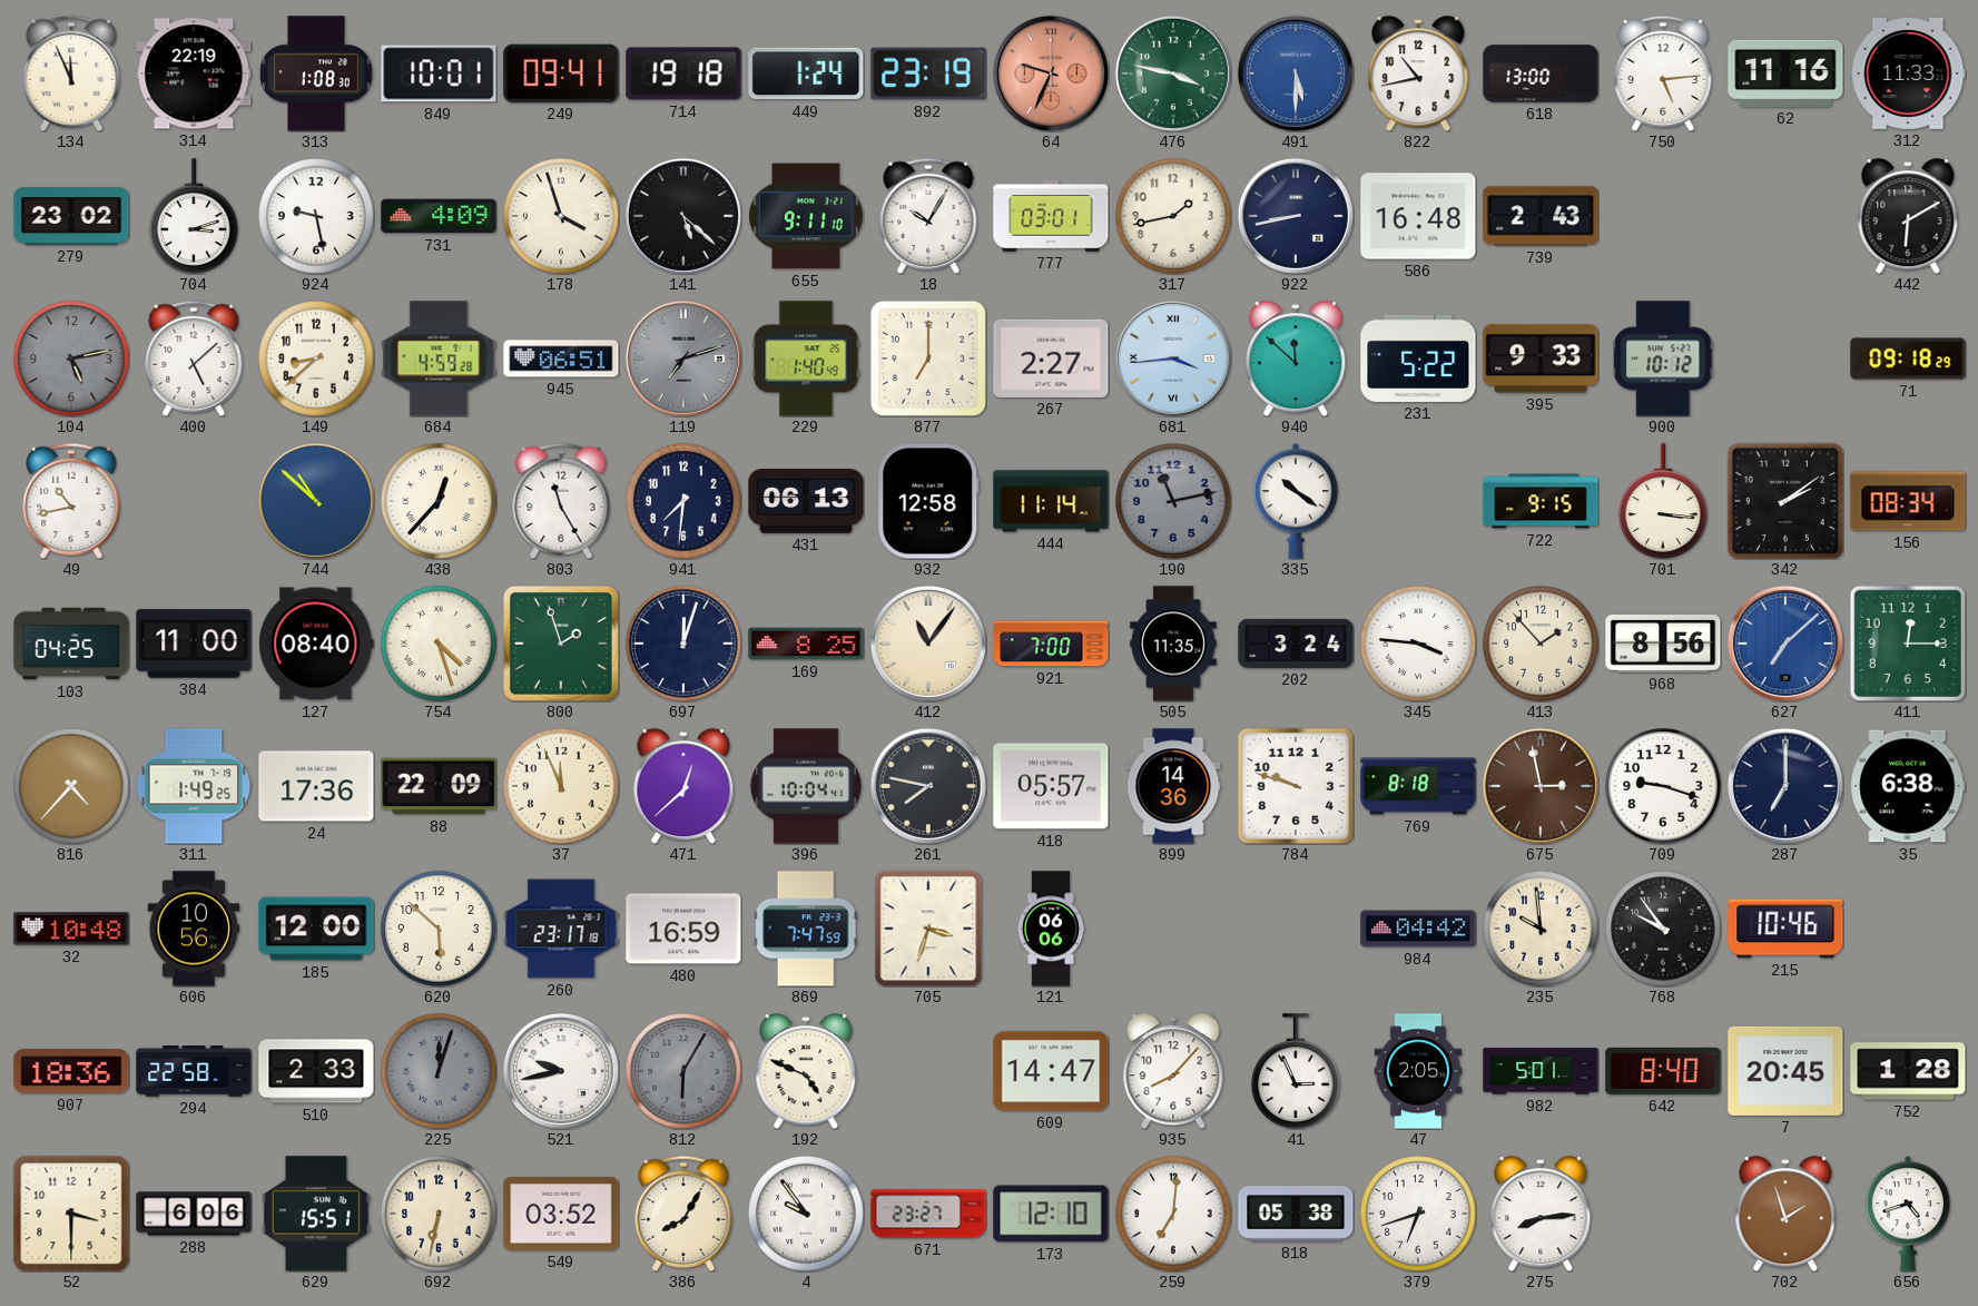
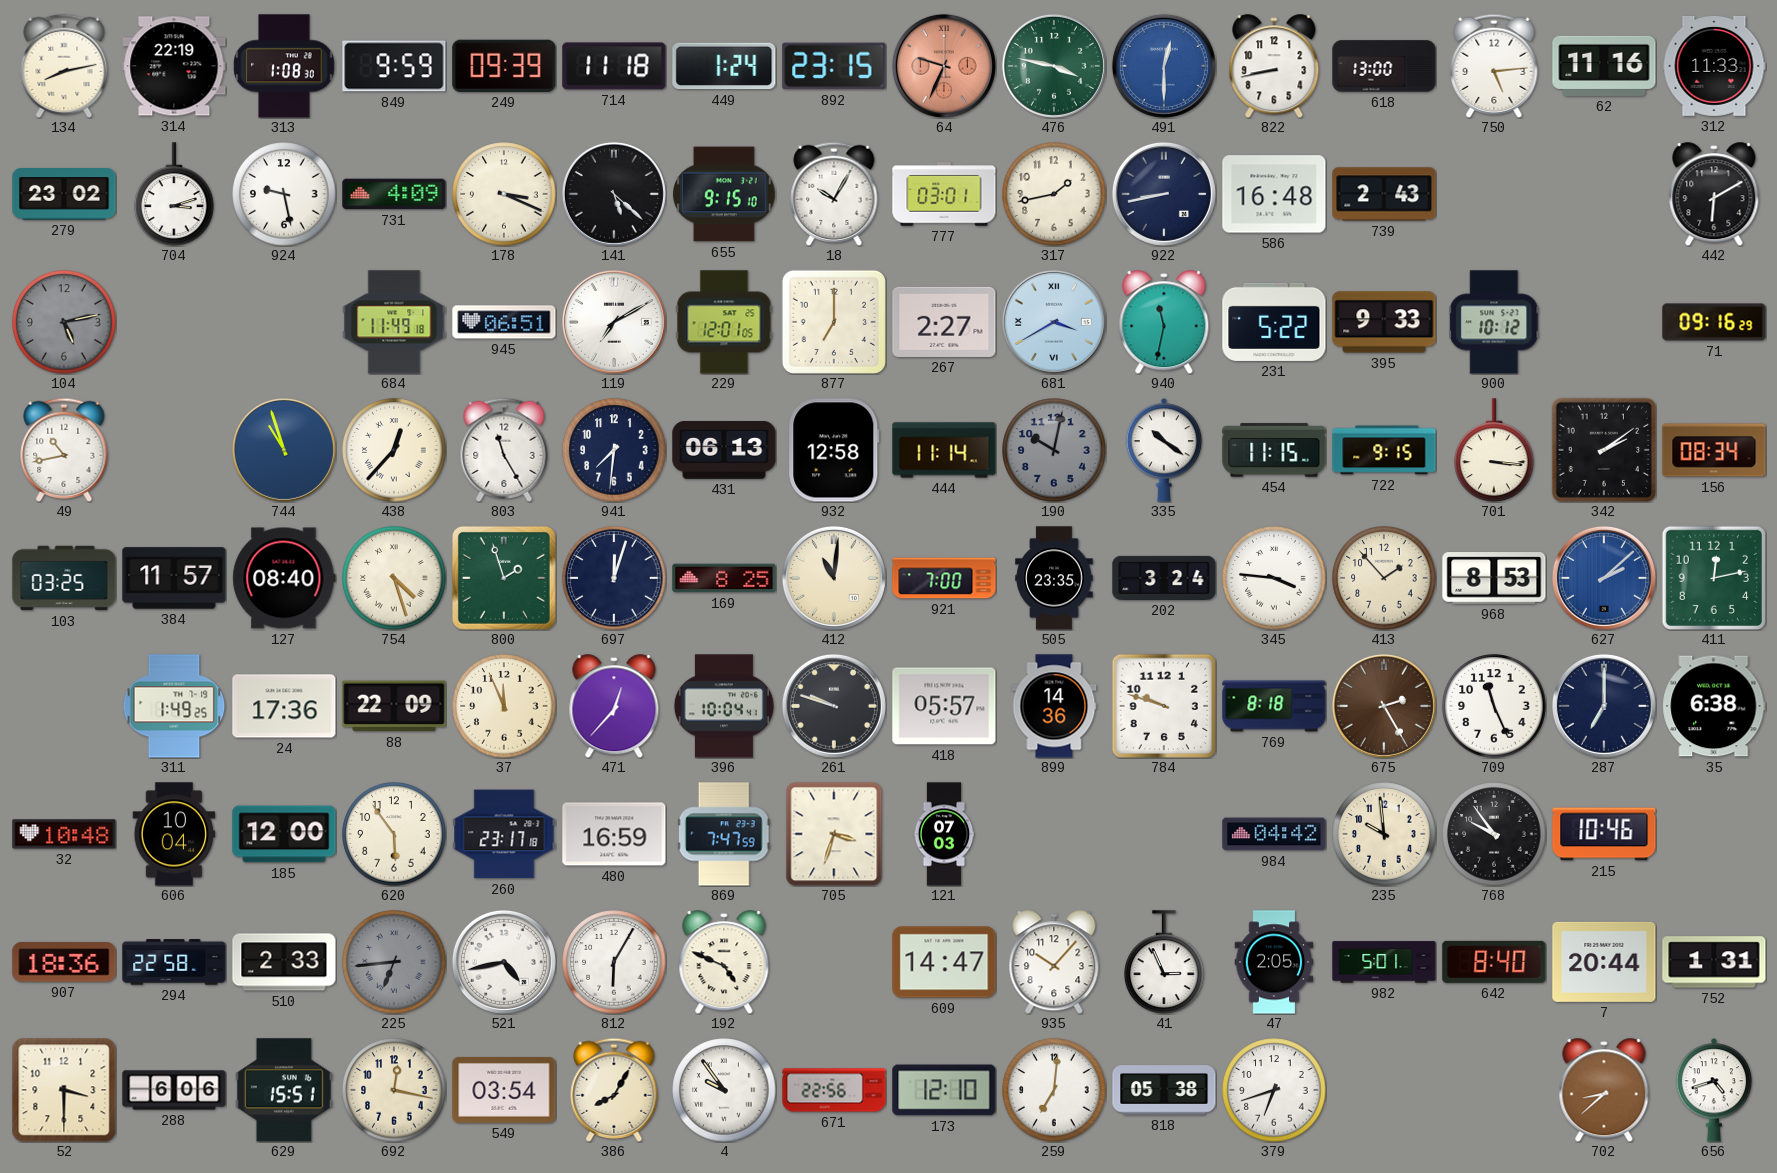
134: 11:56 -> 8:13
849: 10:01 -> 9:59
249: 09:41 -> 09:39
714: 19:18 -> 11:18
892: 23:19 -> 23:15
491: 5:30 -> 12:30
822: 10:43 -> 8:43
178: 3:57 -> 3:19
655: 9:11 -> 9:15
400: 5:08 -> none
149: 8:38 -> none
684: 4:59 -> 11:49
119: 7:12 -> 7:10
119 dial: grey -> white
229: 1:40 -> 12:01
681: 3:44 -> 3:40
940: 11:52 -> 11:32
71: 09:18 -> 09:16
744: 10:52 -> 10:57
190: 11:13 -> 10:02
454: none -> 11:15
103: 04:25 -> 03:25
384: 11:00 -> 11:57
412: 11:06 -> 11:01
505: 11:35 -> 23:35
968: 8:56 -> 8:53
627: 7:08 -> 2:08
411: 12:15 -> 12:13
816: 4:37 -> none
471: 12:38 -> 12:37
261: 7:47 -> 9:48
675: 2:58 -> 2:25
709: 9:18 -> 11:26
606: 10:56 -> 10:04
620: 5:52 -> 5:54
121: 06:06 -> 07:03
225: 12:03 -> 6:44
521: 9:43 -> 4:43
812 dial: grey -> white
935: 8:07 -> 10:07
7: 20:45 -> 20:44
752: 1:28 -> 1:31
692: 6:32 -> 12:17
549: 03:52 -> 03:54
671: 23:27 -> 22:56
275: 8:14 -> none
702: 1:57 -> 8:38
